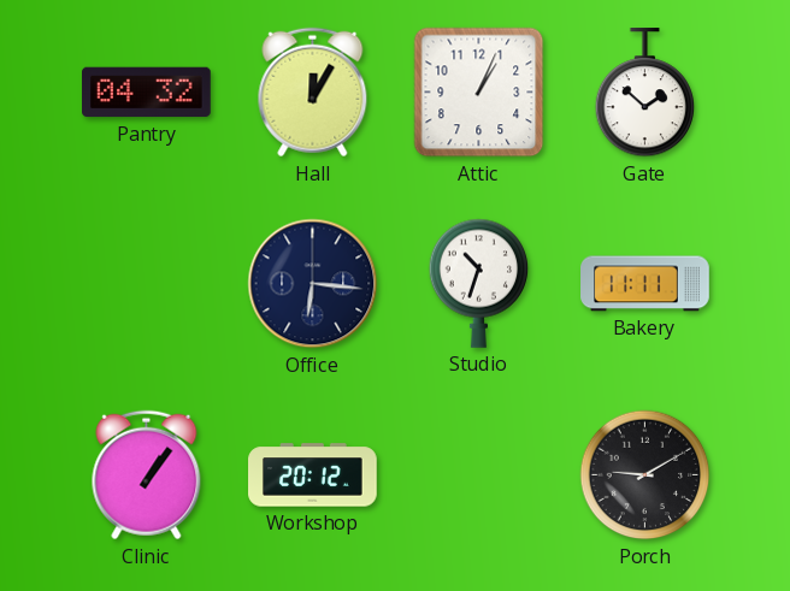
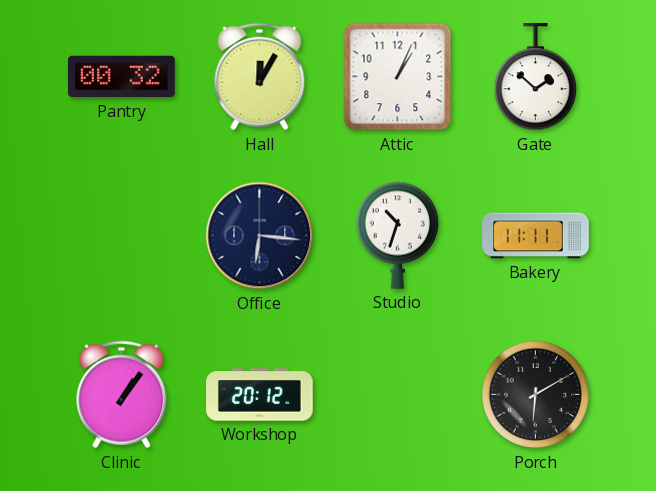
Pantry: 04:32 -> 00:32
Porch: 9:10 -> 6:10
